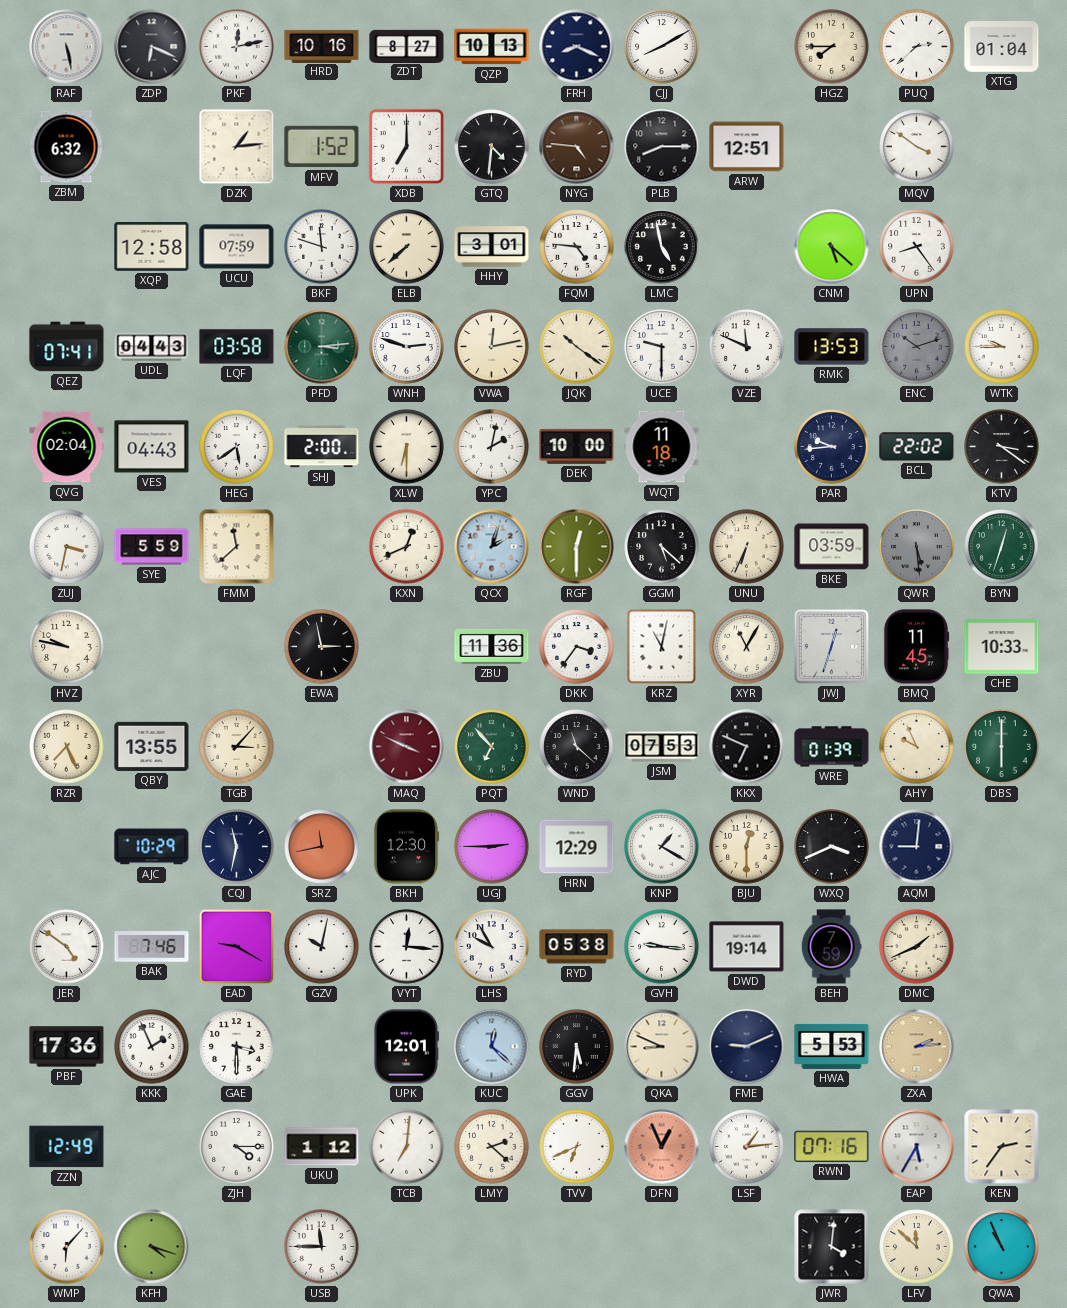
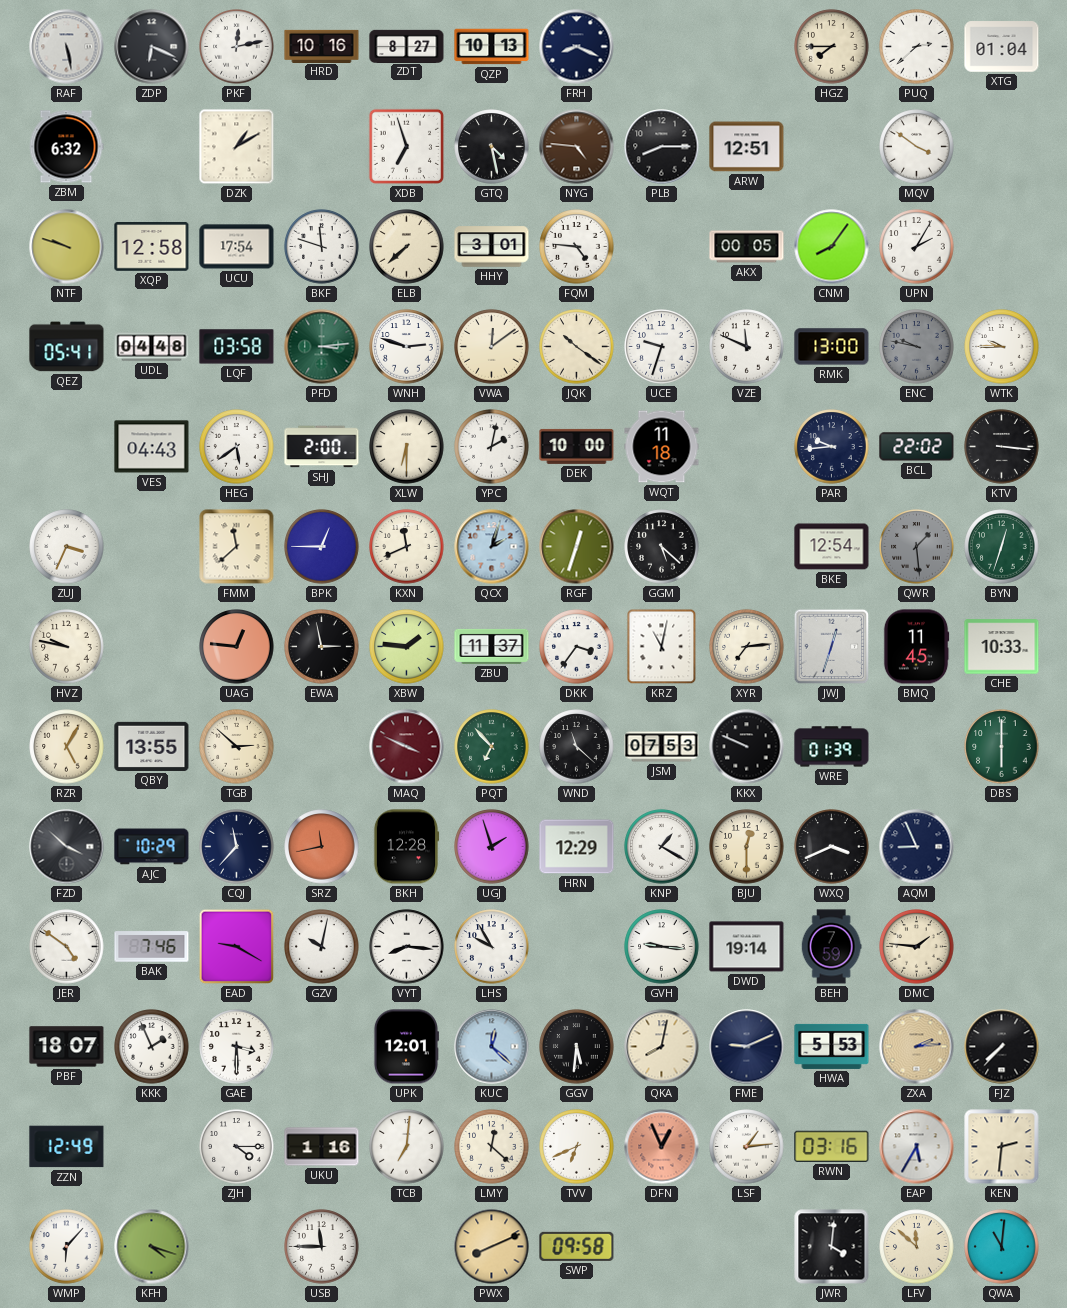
CJJ: 8:10 -> none
DZK: 1:14 -> 1:10
MFV: 1:52 -> none
XDB: 7:00 -> 6:57
GTQ: 4:31 -> 4:28
NTF: none -> 9:48
UCU: 07:59 -> 17:54
LMC: 4:58 -> none
AKX: none -> 00:05
CNM: 5:22 -> 8:06
UPN: 8:24 -> 2:05
QEZ: 07:41 -> 05:41
UDL: 04:43 -> 04:48
VWA: 12:13 -> 12:09
UCE: 9:30 -> 9:33
RMK: 13:53 -> 13:00
ENC: 10:12 -> 9:47
QVG: 02:04 -> none
KTV: 3:21 -> 3:16
ZUJ: 3:32 -> 3:34
SYE: 5:59 -> none
BPK: none -> 12:45
KXN: 12:41 -> 11:41
RGF: 12:30 -> 12:33
UNU: 6:34 -> none
BKE: 03:59 -> 12:54
QWR: 5:29 -> 1:29
UAG: none -> 12:46
XBW: none -> 1:46
ZBU: 11:36 -> 11:37
XYR: 11:05 -> 7:14
RZR: 7:26 -> 5:05
TGB: 3:07 -> 2:52
KKX: 6:49 -> 9:49
AHY: 9:56 -> none
FZD: none -> 3:52
CQJ: 11:32 -> 11:37
BKH: 12:30 -> 12:28
UGJ: 2:45 -> 1:57
AQM: 9:01 -> 8:56
VYT: 12:16 -> 8:16
RYD: 05:38 -> none
DMC: 1:41 -> 1:46
PBF: 17:36 -> 18:07
QKA: 8:49 -> 8:02
FJZ: none -> 7:37
UKU: 1:12 -> 1:16
LMY: 2:22 -> 12:22
RWN: 07:16 -> 03:16
KEN: 2:36 -> 2:31
PWX: none -> 8:11
SWP: none -> 09:58
QWA: 10:56 -> 11:01
